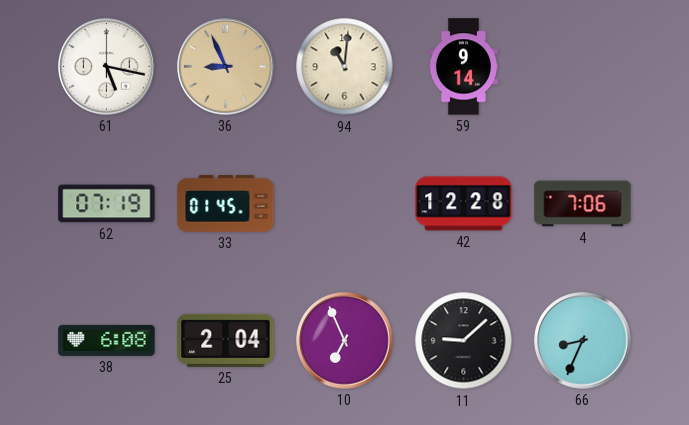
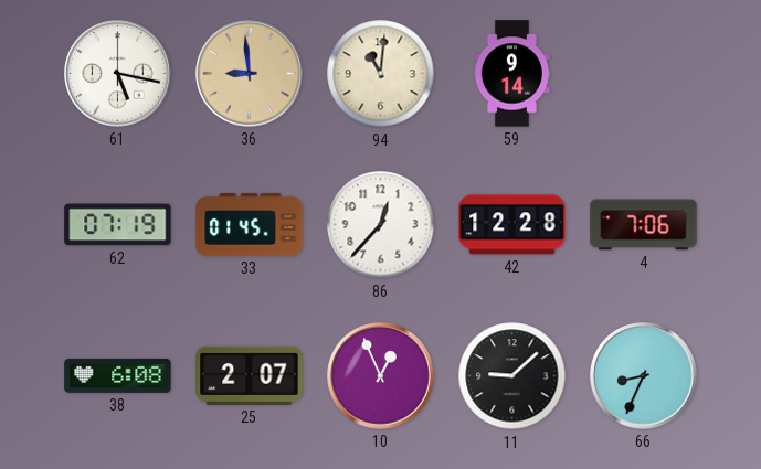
36: 8:56 -> 8:59
86: none -> 12:37
25: 2:04 -> 2:07
10: 6:56 -> 12:56
